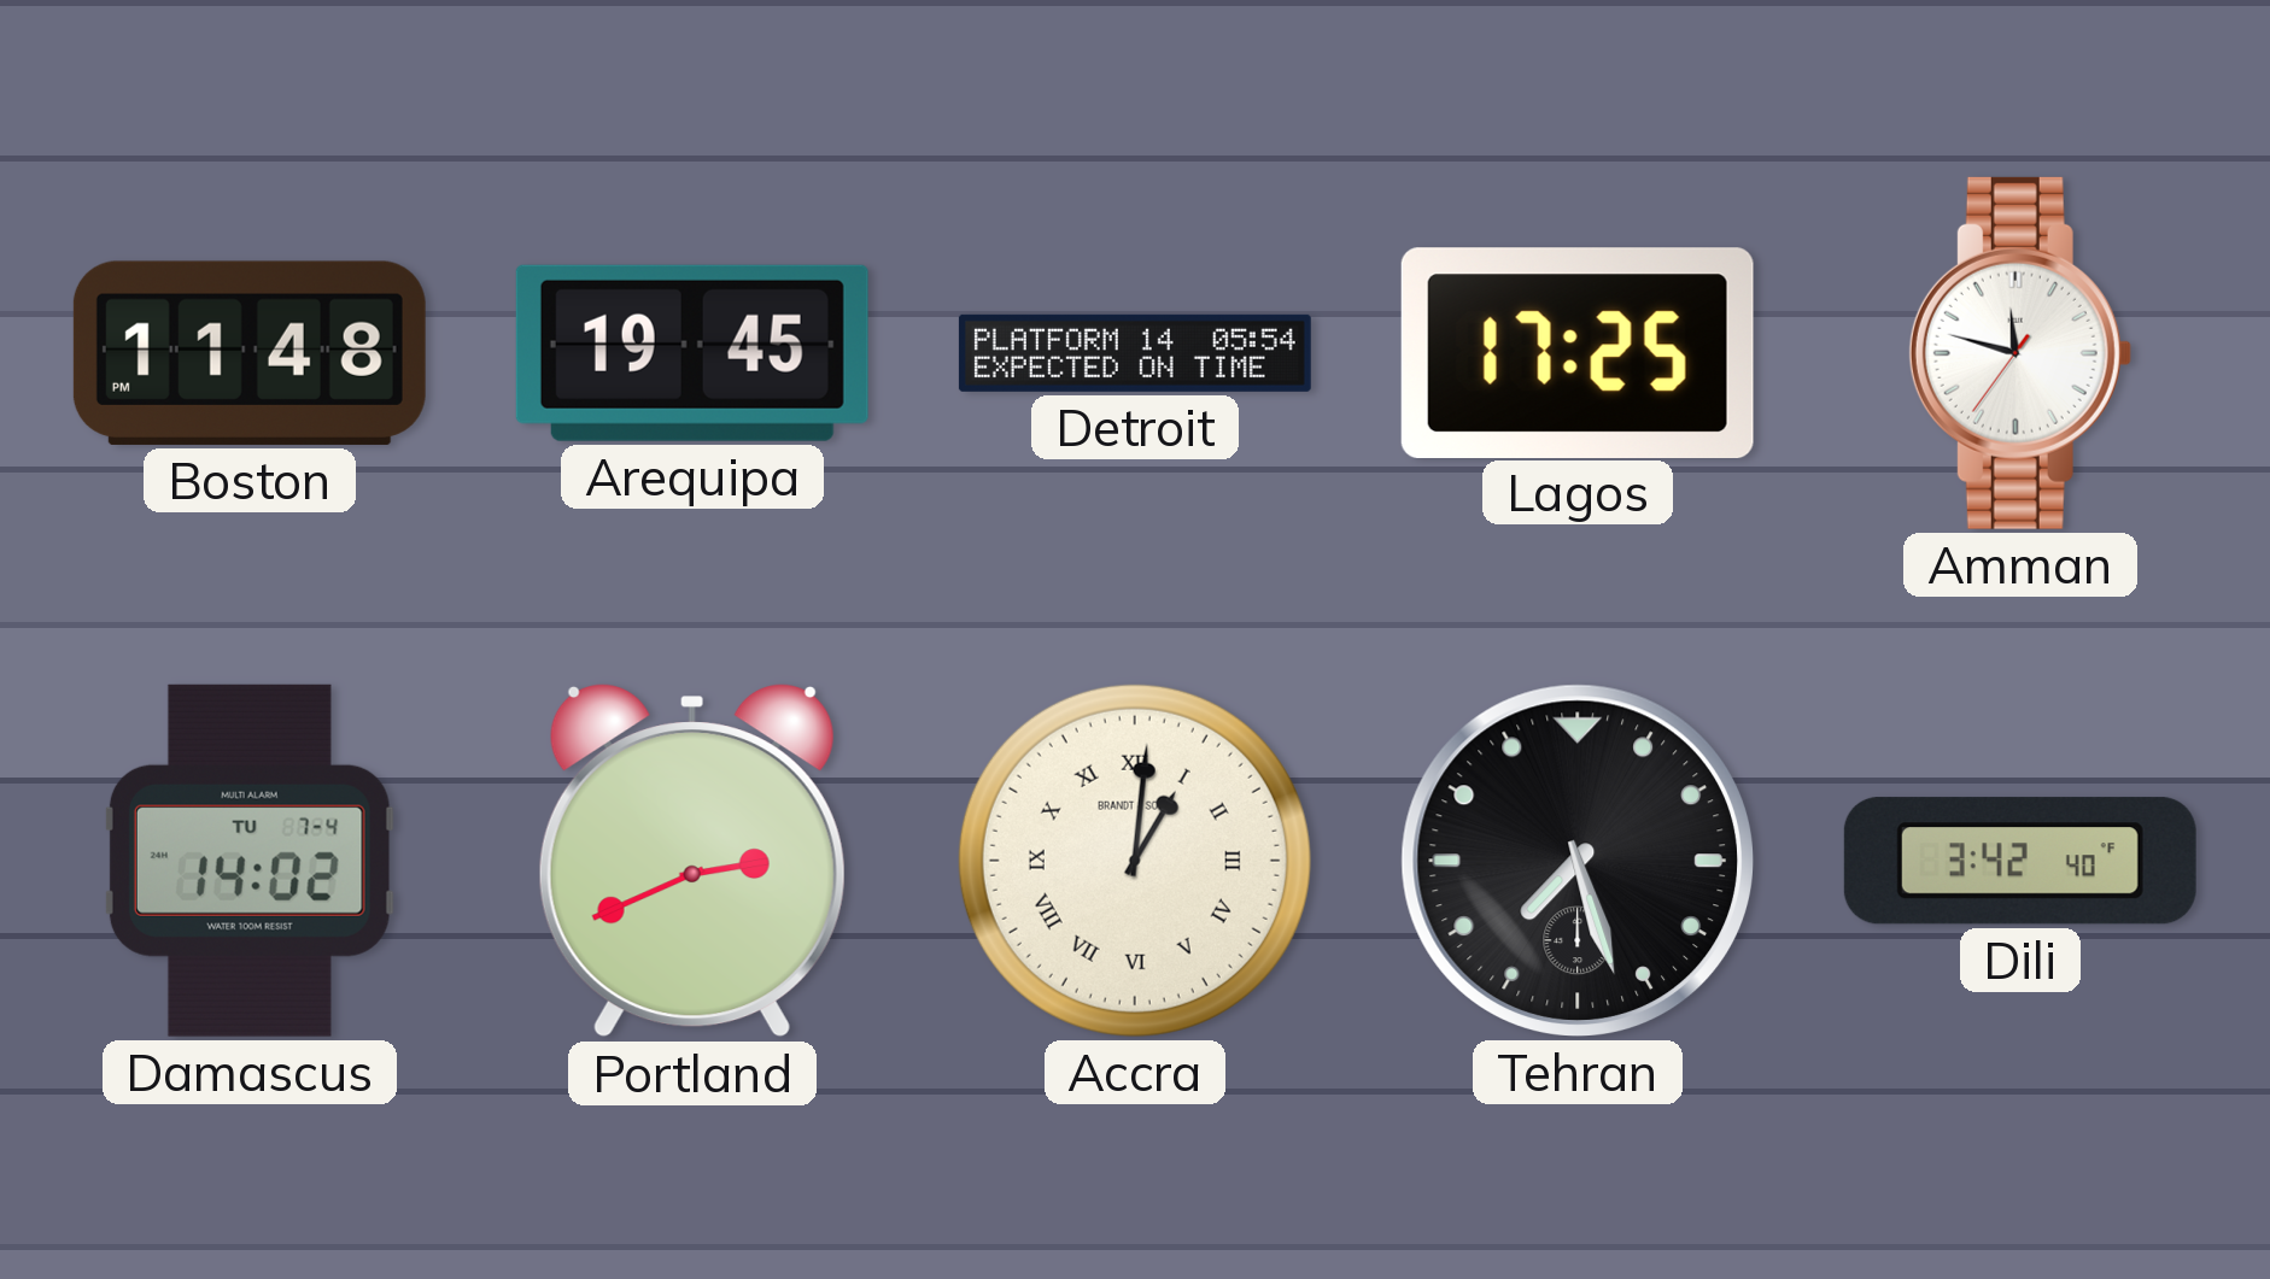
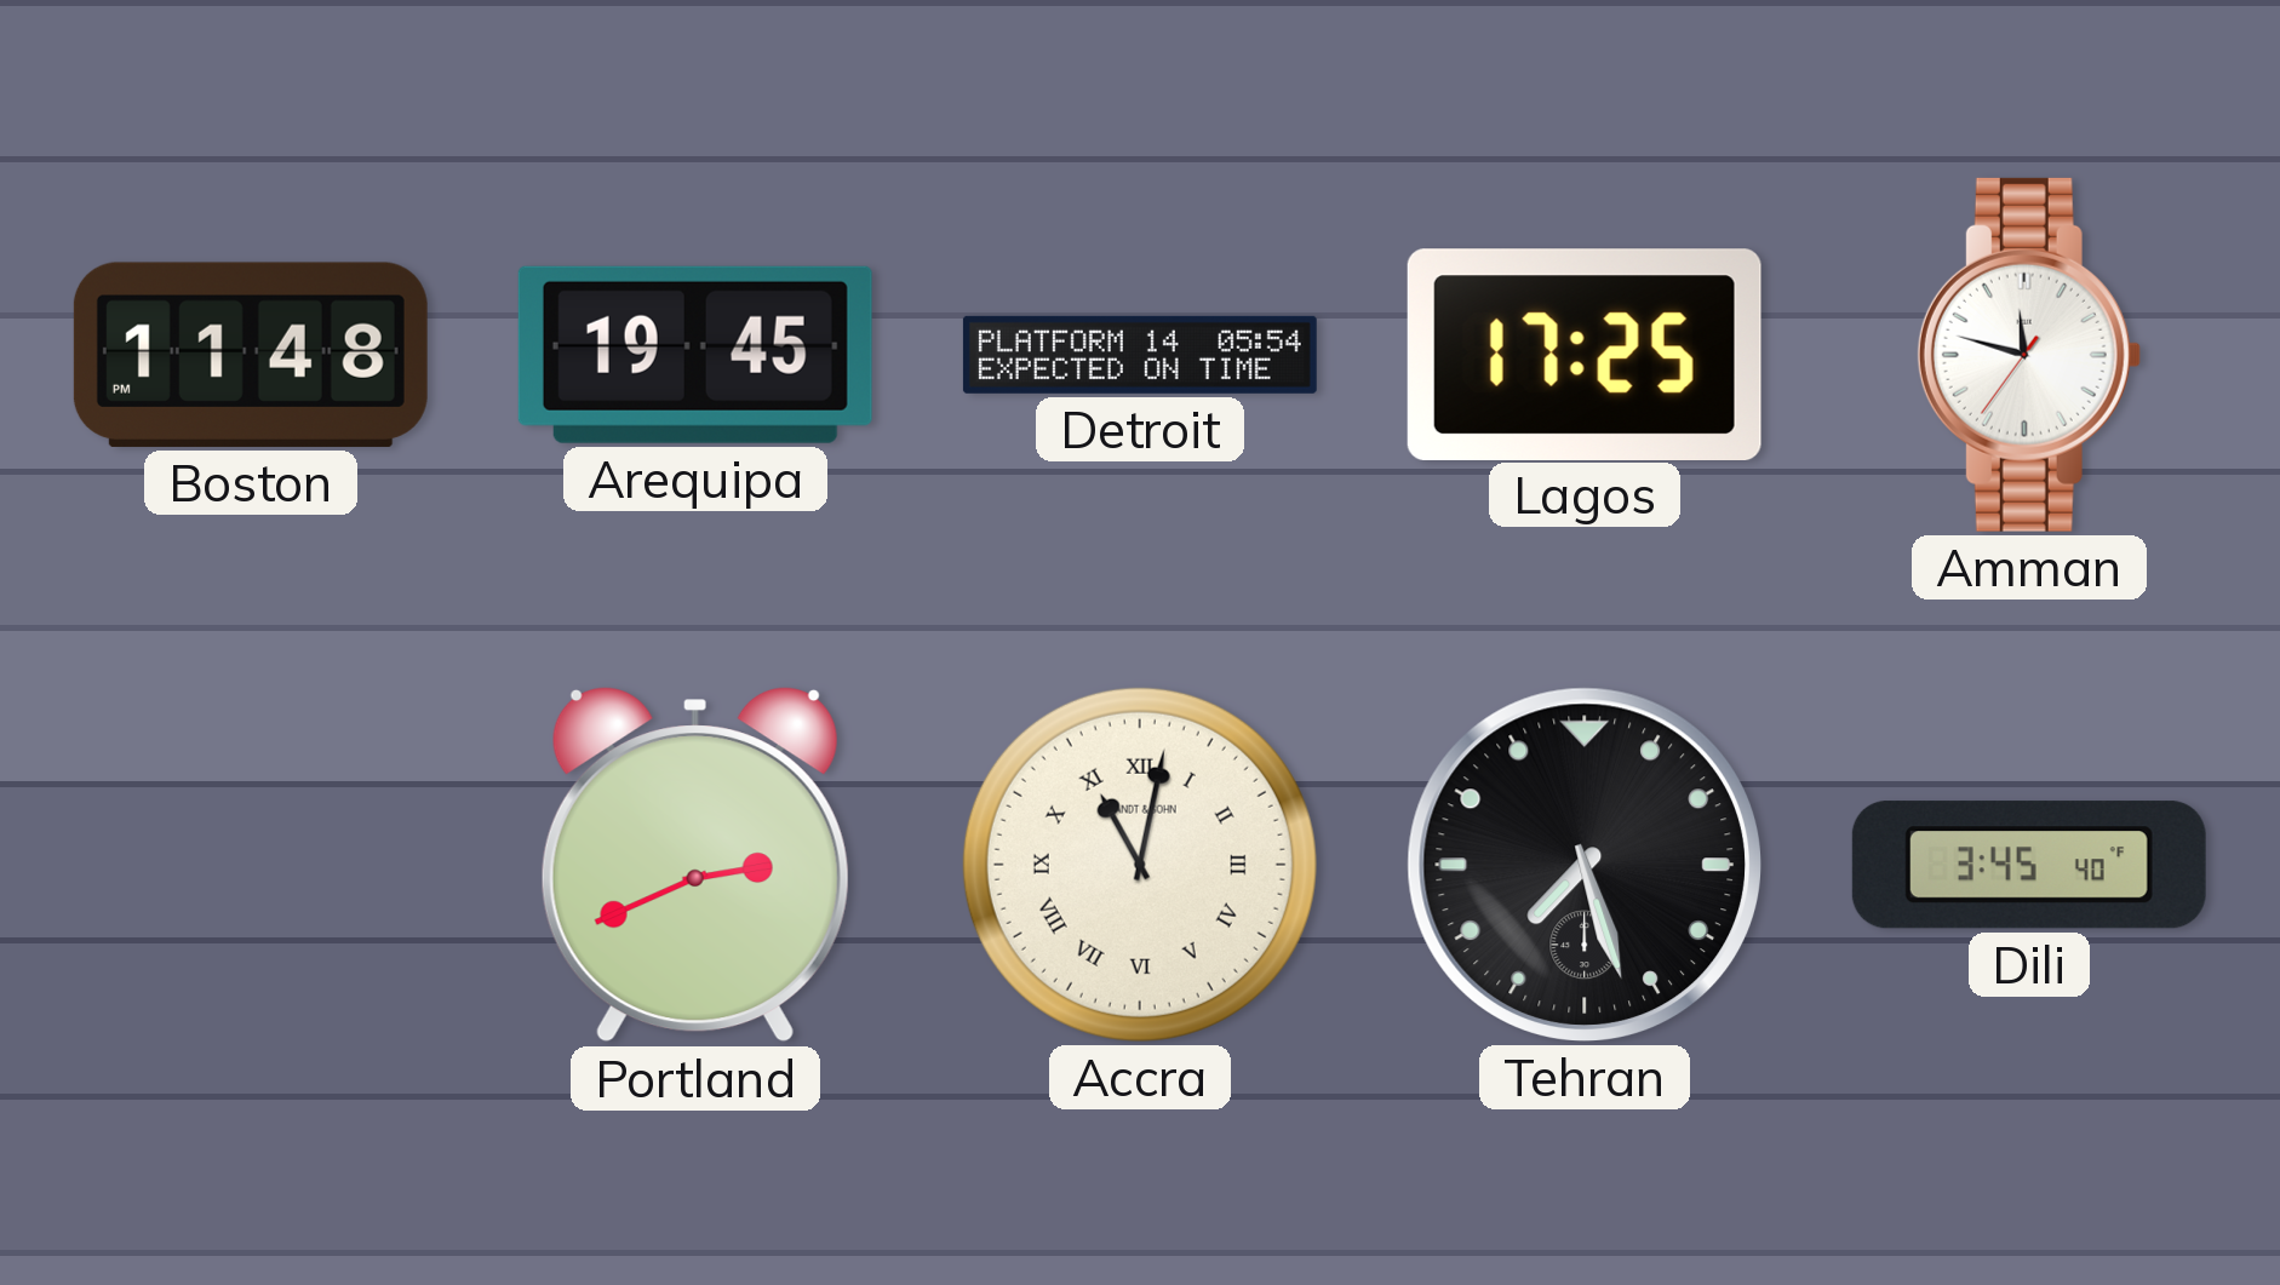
Damascus: 14:02 -> none
Accra: 1:01 -> 11:02
Dili: 3:42 -> 3:45
